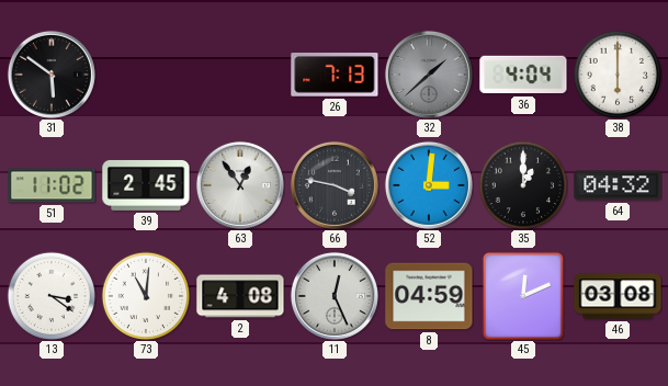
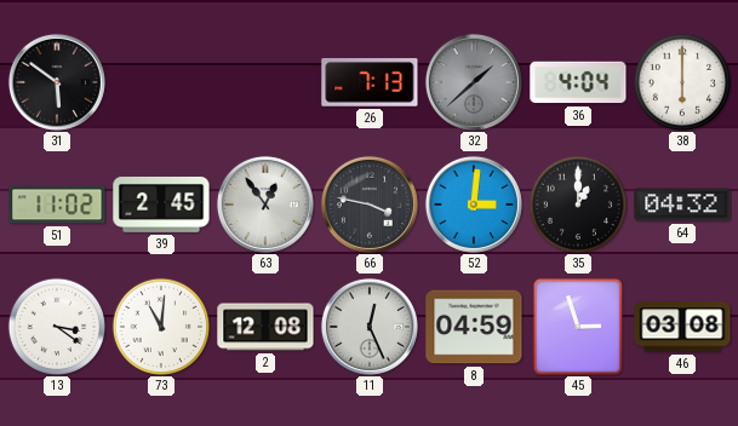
2: 4:08 -> 12:08
45: 12:11 -> 2:57
